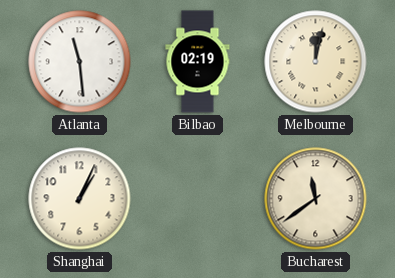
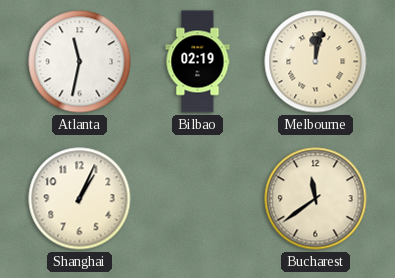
Atlanta: 11:29 -> 11:32
